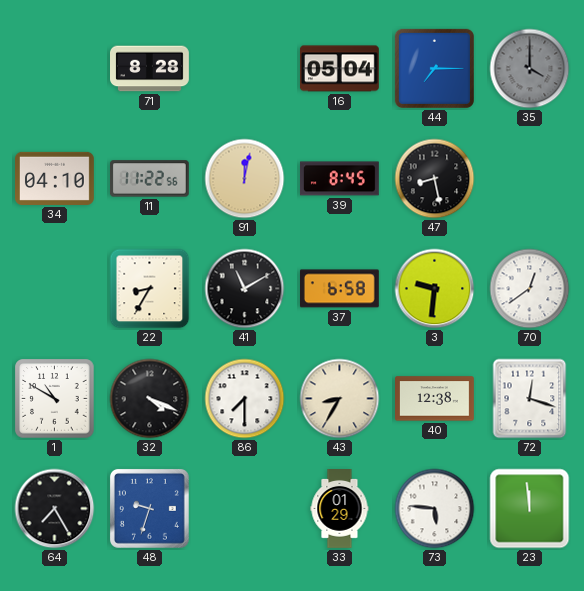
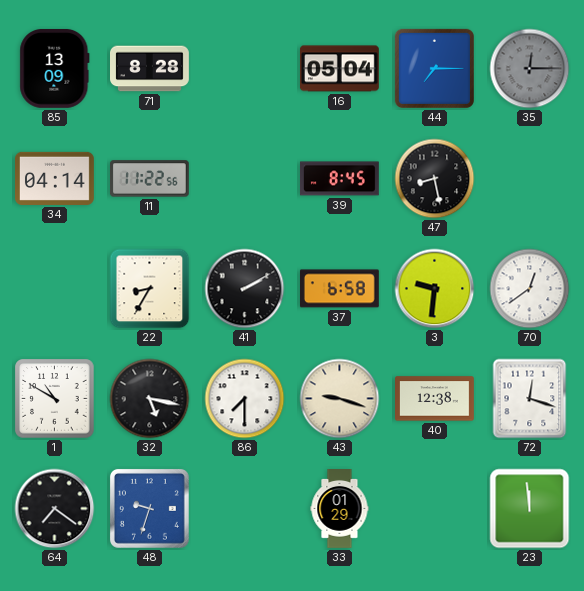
85: none -> 13:09
35: 4:00 -> 12:15
34: 04:10 -> 04:14
91: 12:02 -> none
41: 11:10 -> 2:10
32: 4:19 -> 5:17
43: 8:35 -> 9:18
64: 7:25 -> 7:21
73: 5:46 -> none
